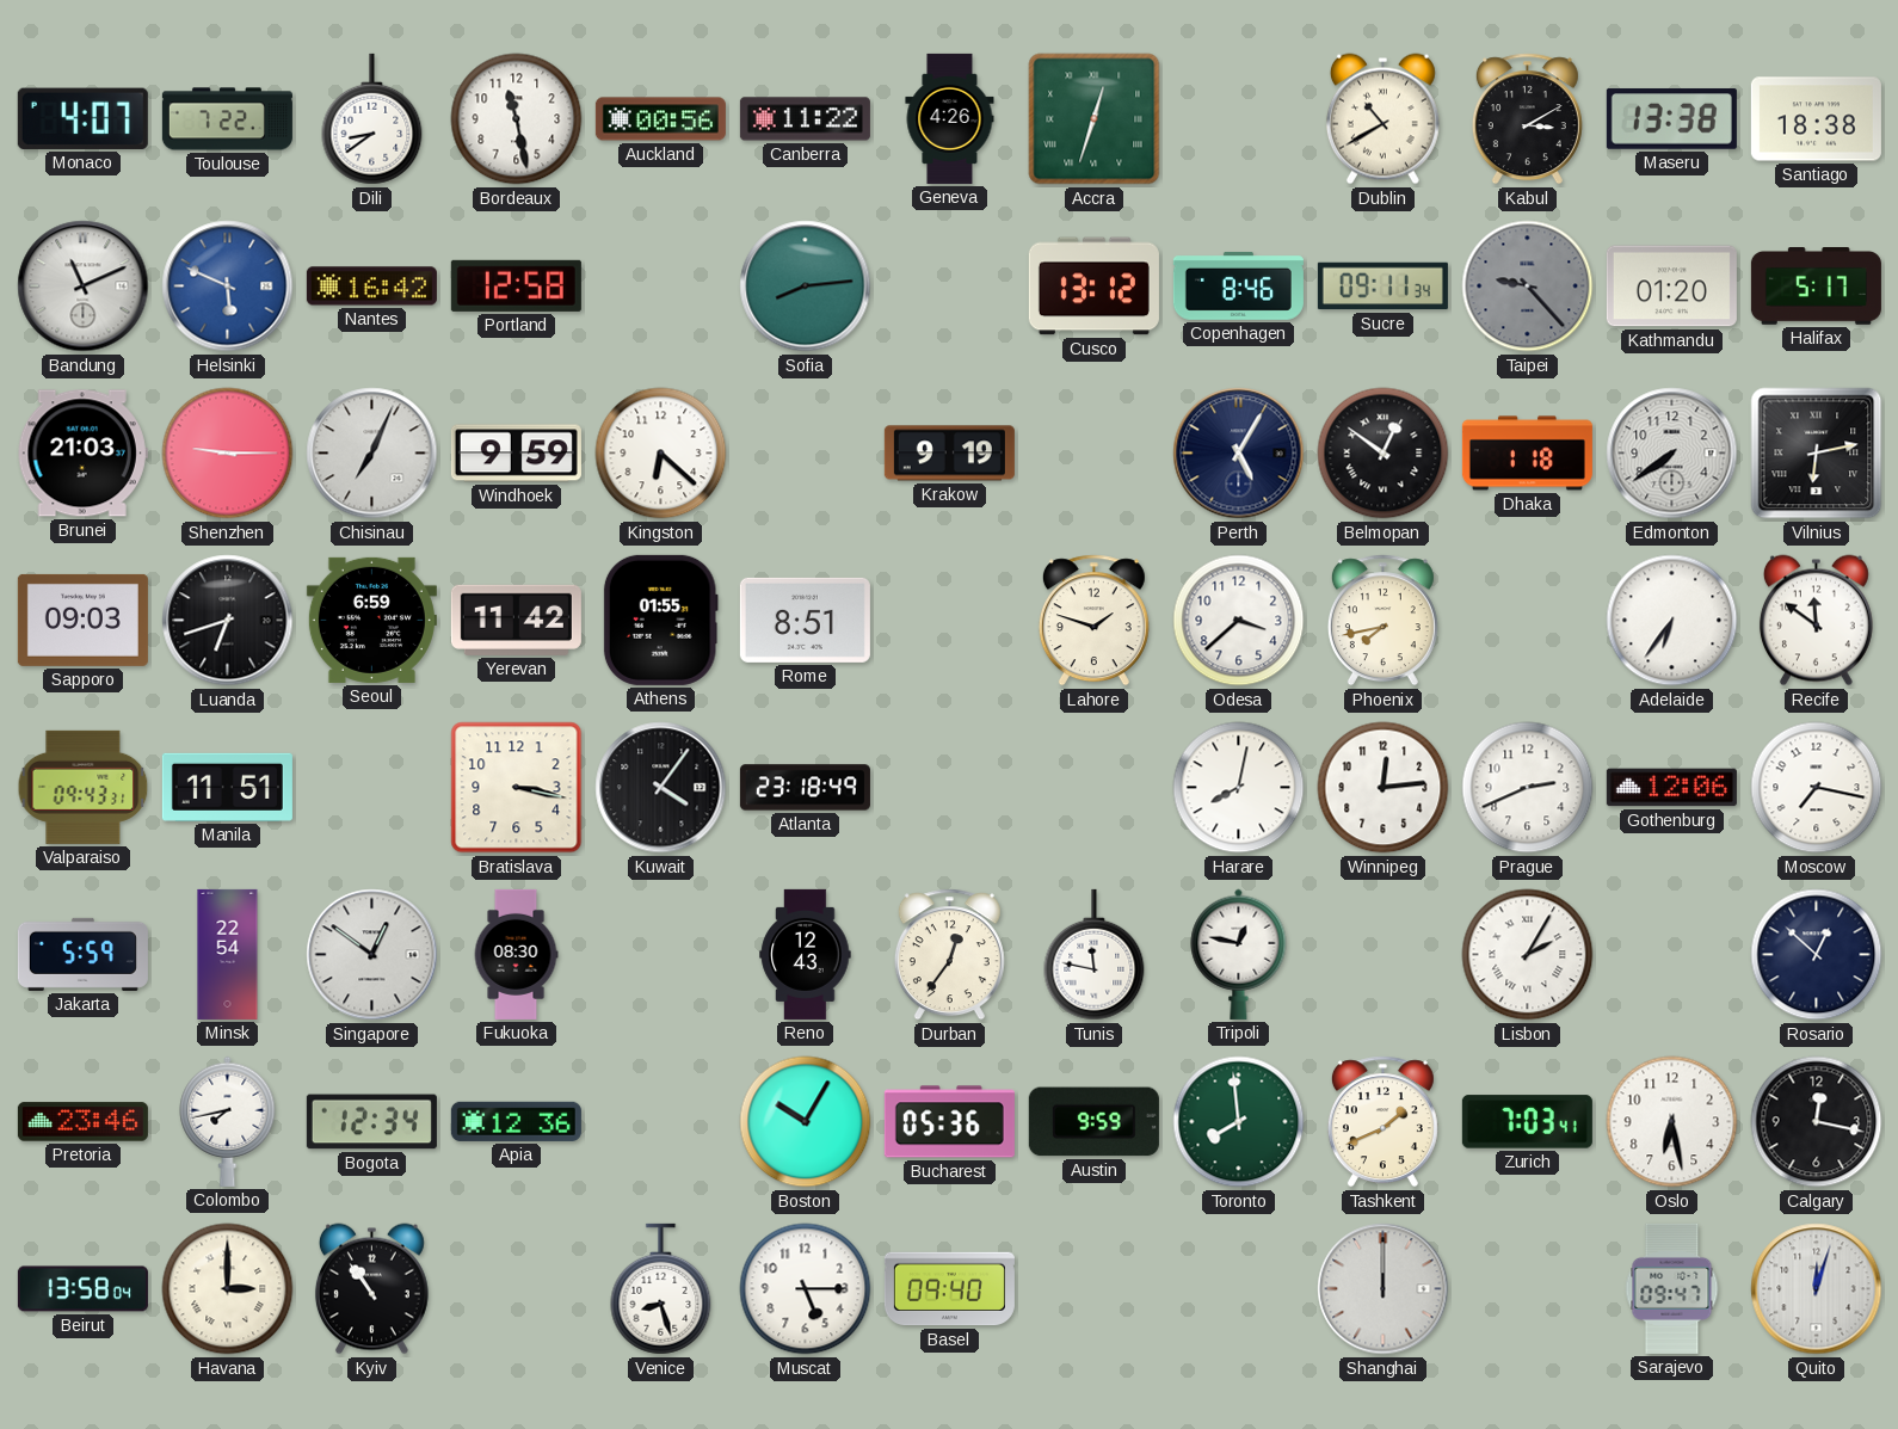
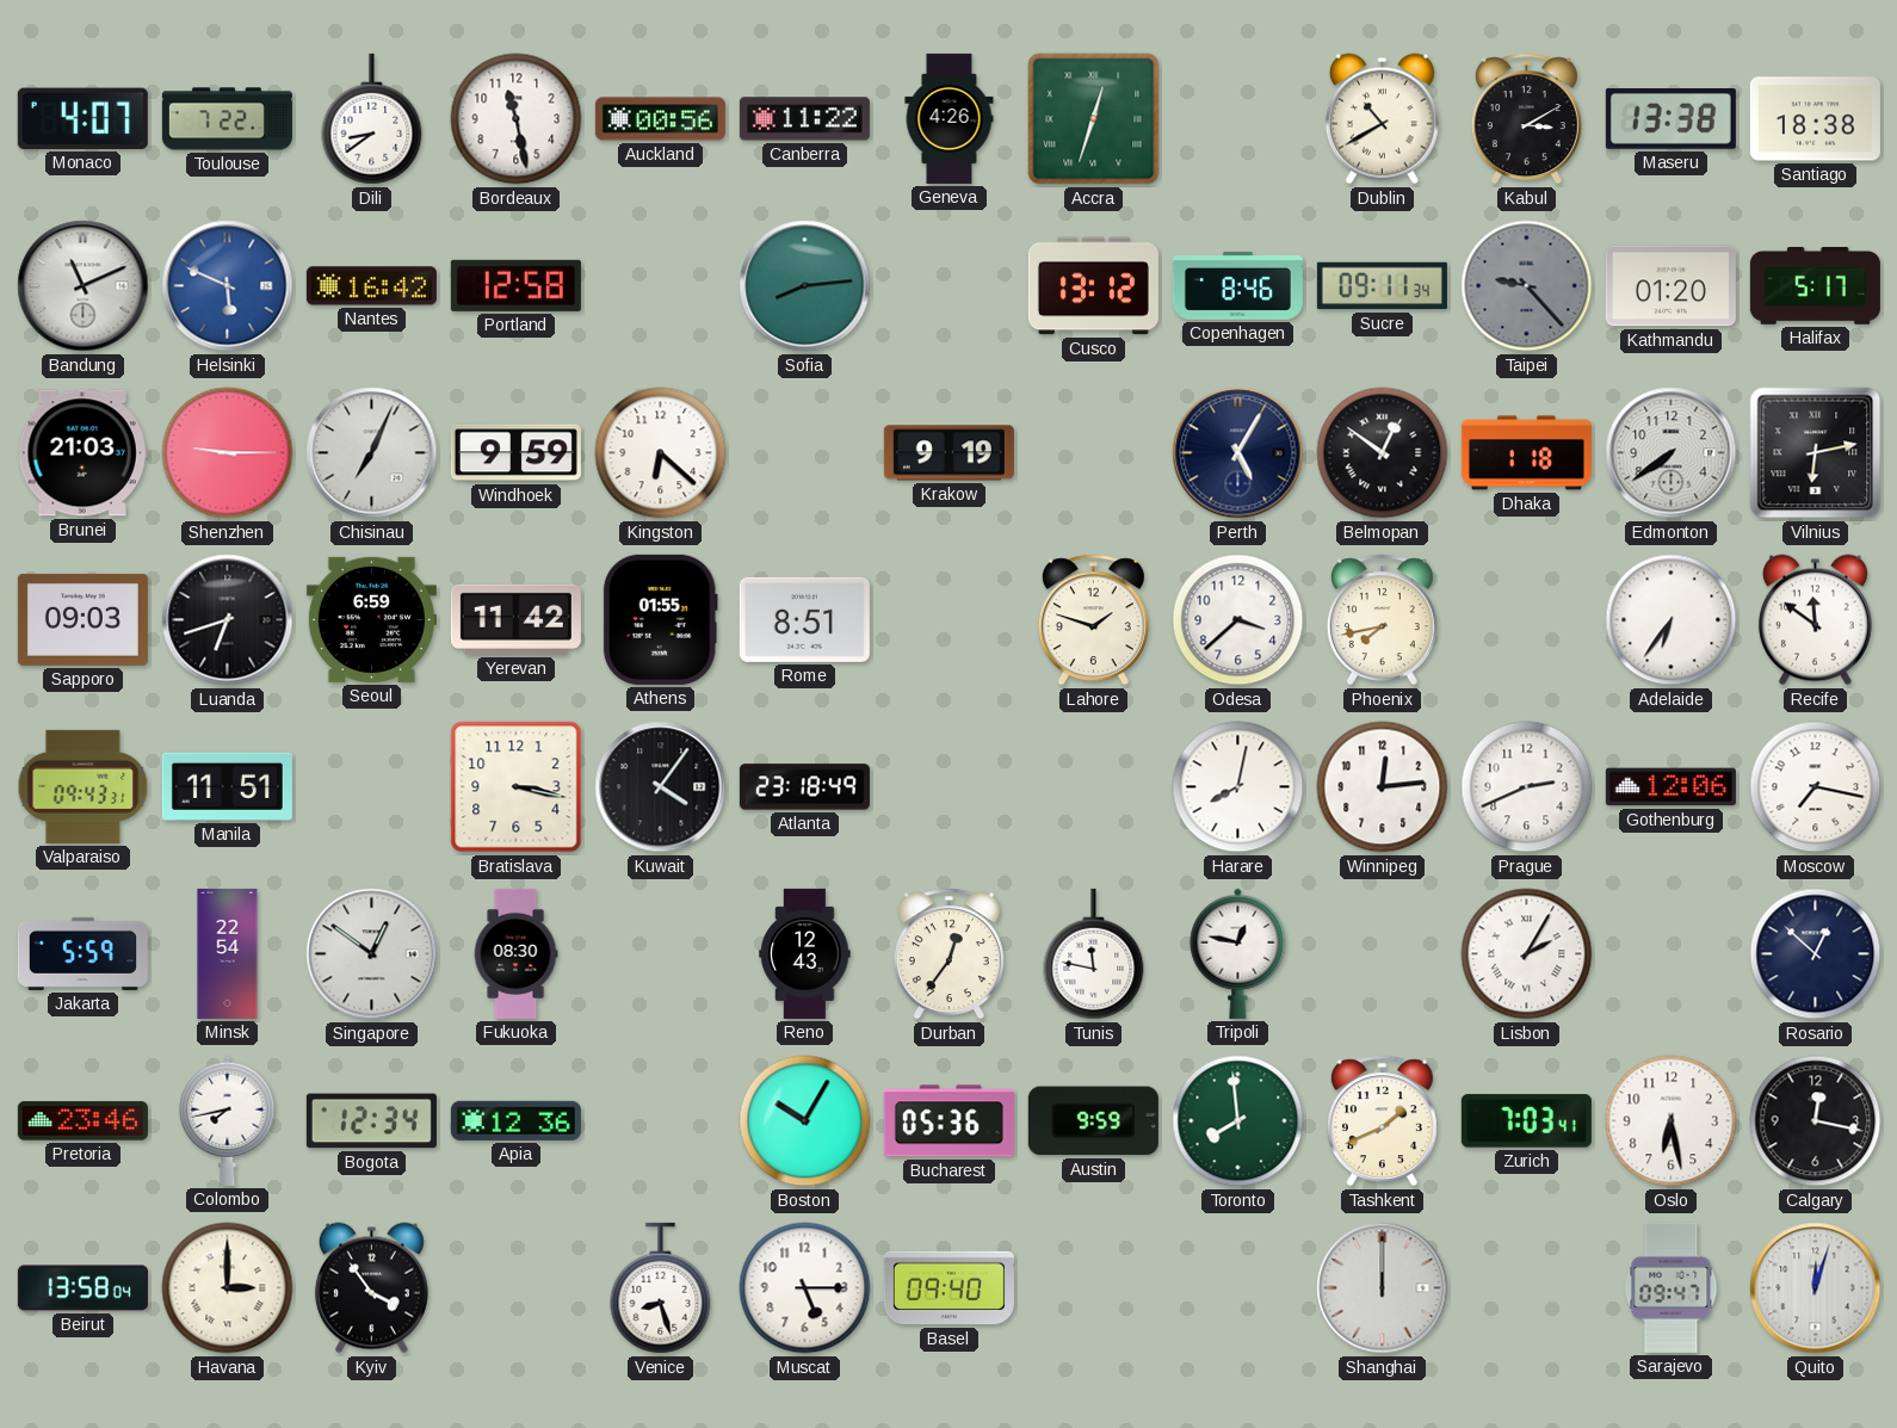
Kyiv: 10:54 -> 3:54
